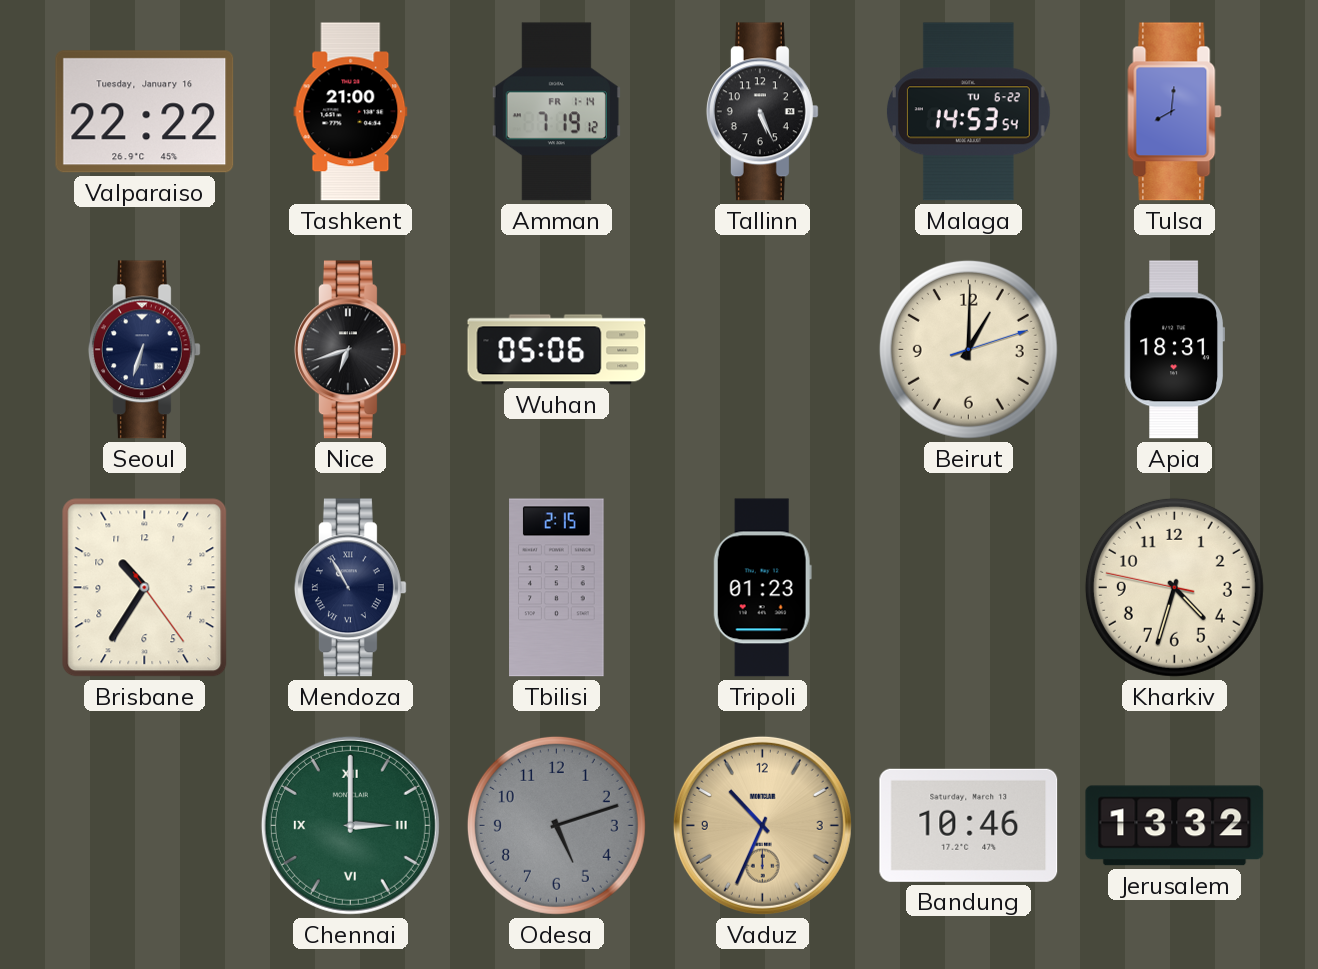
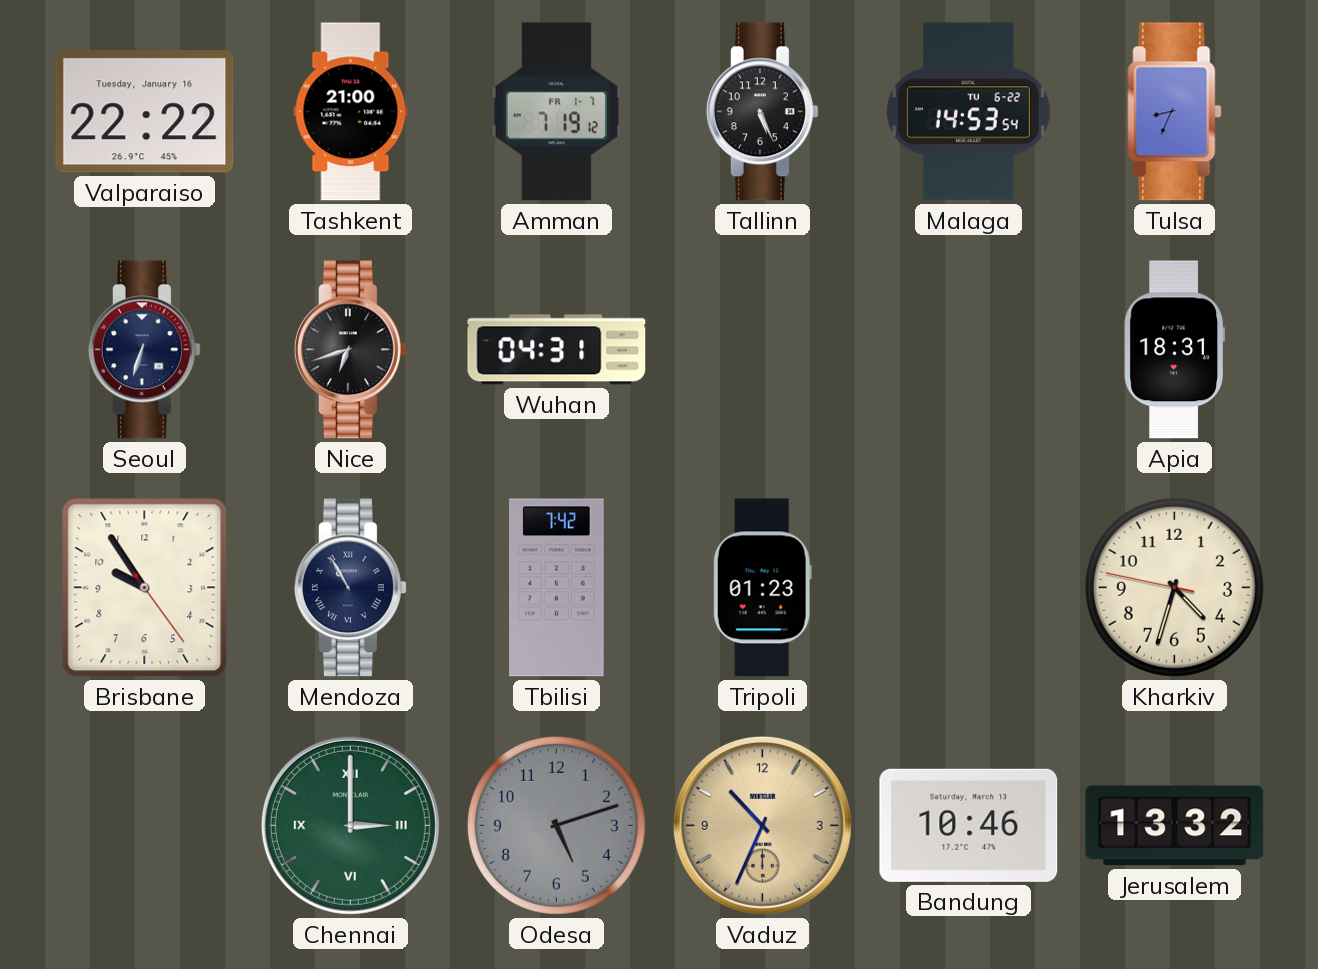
Amman date: FR 1-14 -> FR 1-7
Tulsa: 8:01 -> 8:34
Wuhan: 05:06 -> 04:31
Beirut: 1:00 -> none
Brisbane: 10:35 -> 9:54
Tbilisi: 2:15 -> 7:42
